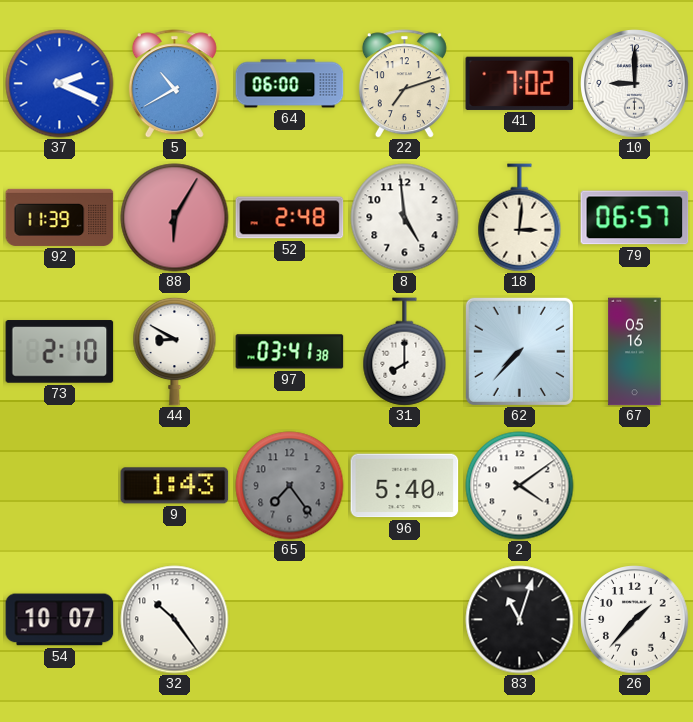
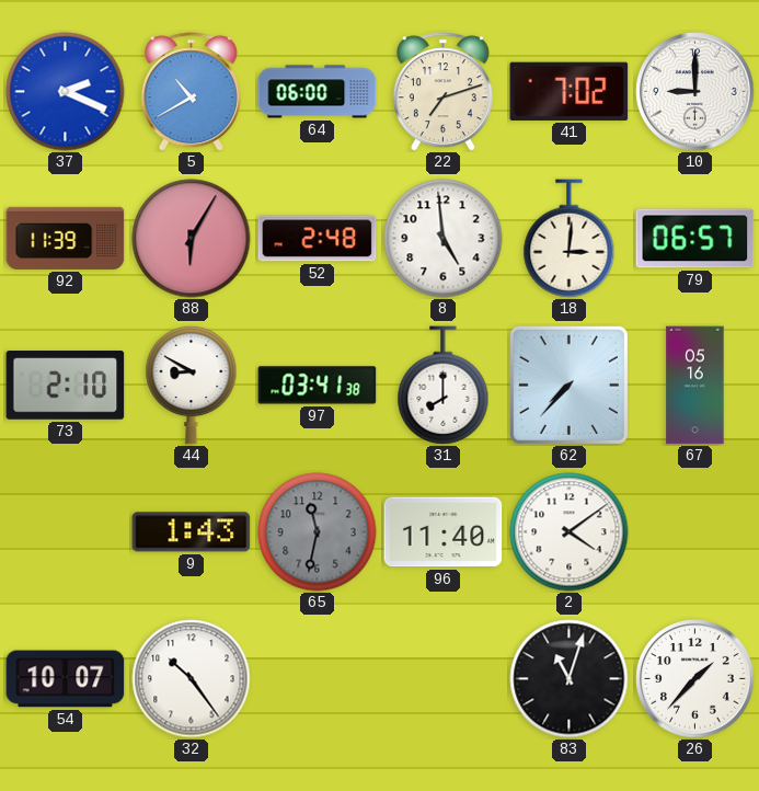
65: 7:24 -> 11:32
96: 5:40 -> 11:40
